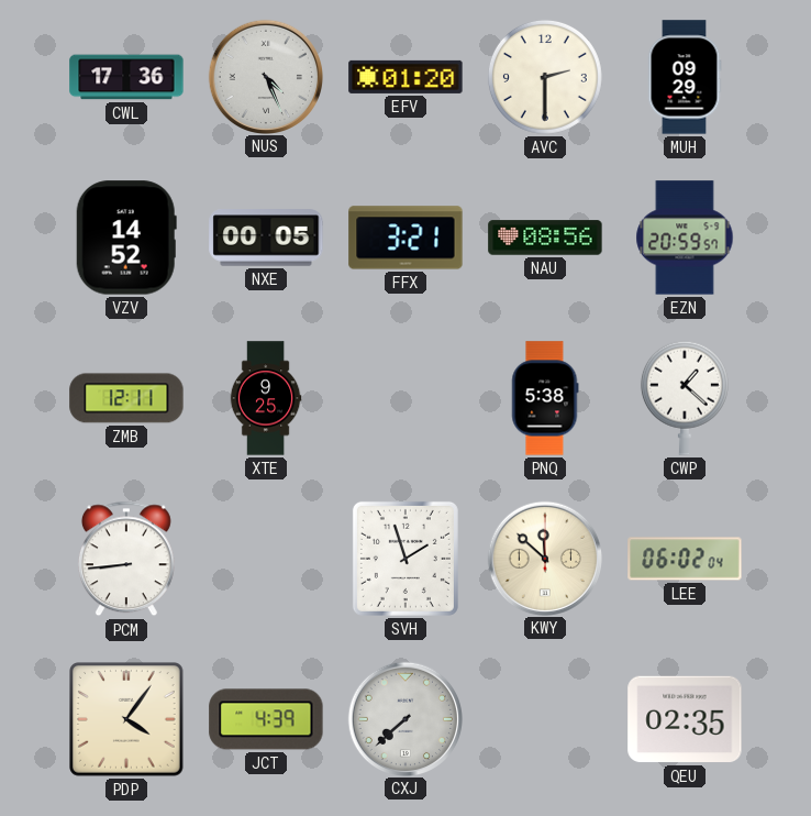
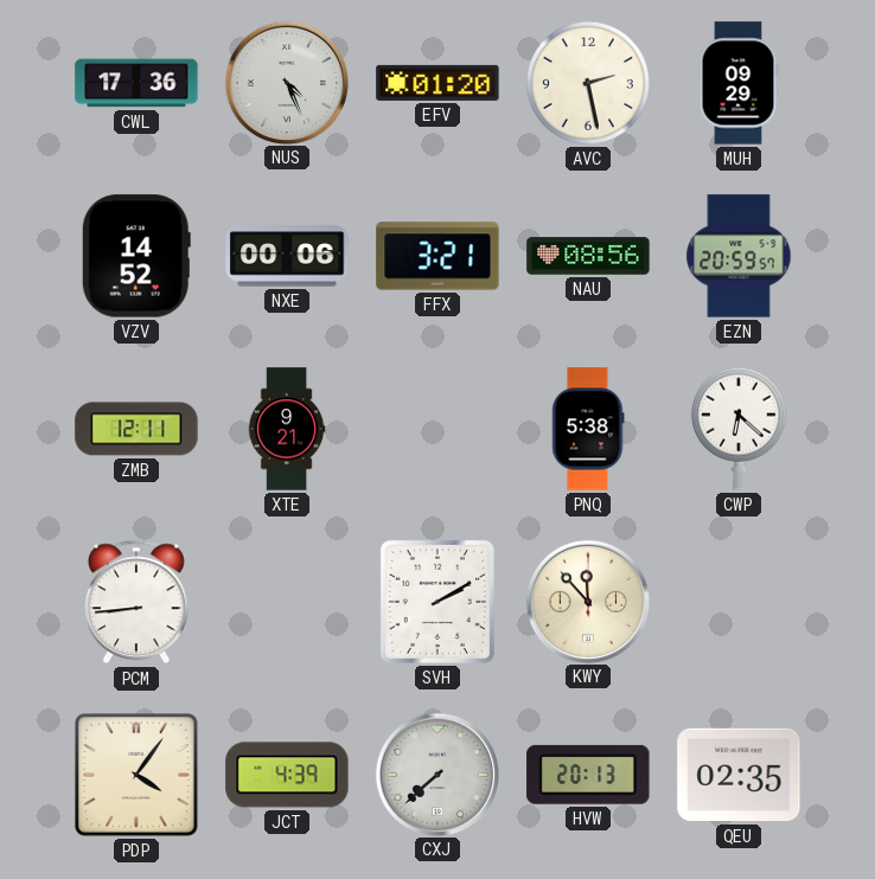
AVC: 2:30 -> 2:28
NXE: 00:05 -> 00:06
XTE: 9:25 -> 9:21
CWP: 1:22 -> 6:22
SVH: 1:57 -> 2:10
KWY: 11:52 -> 11:53
LEE: 06:02 -> none
HVW: none -> 20:13
